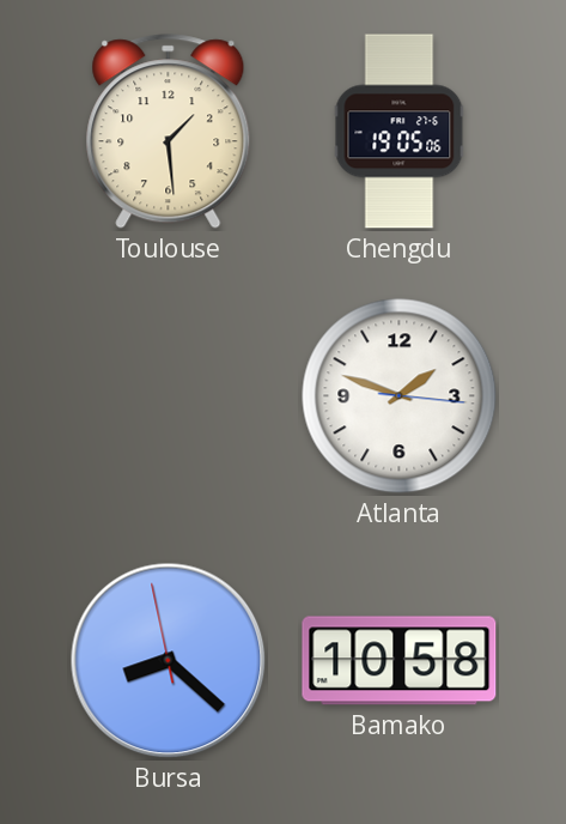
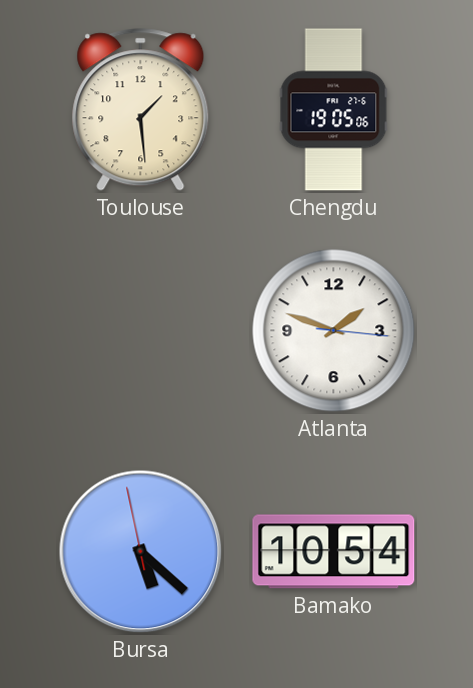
Bursa: 8:21 -> 5:21
Bamako: 10:58 -> 10:54
